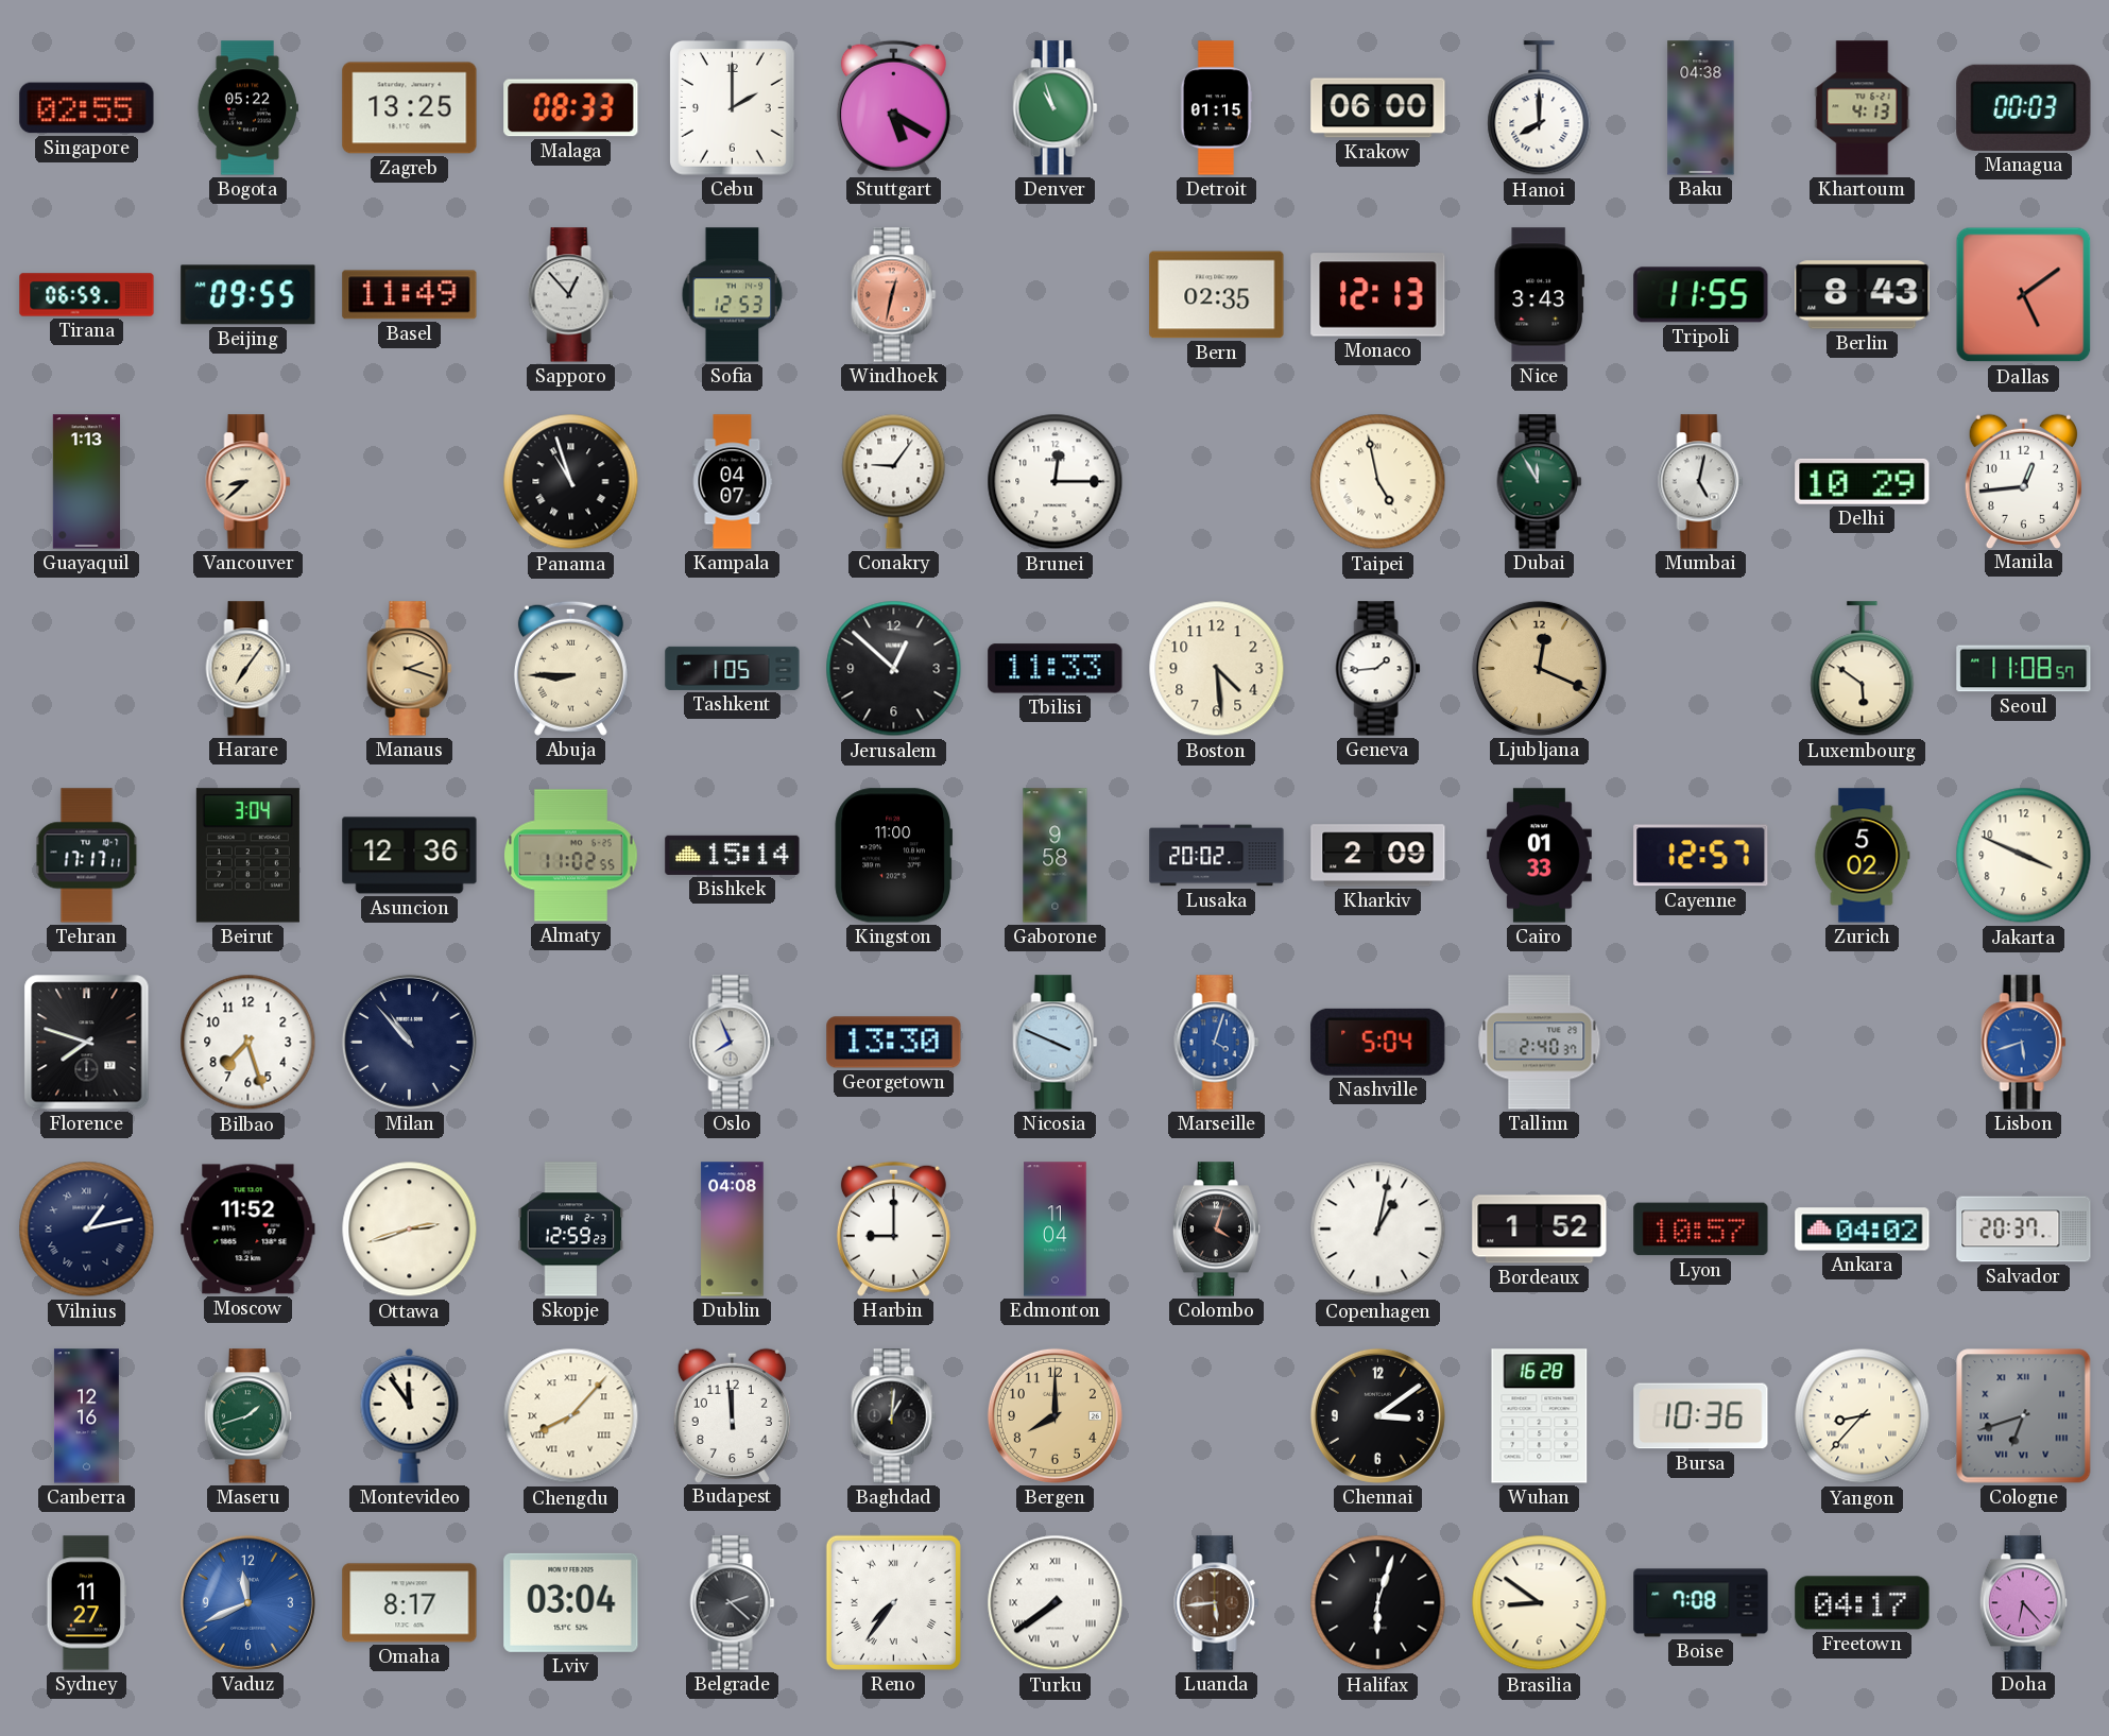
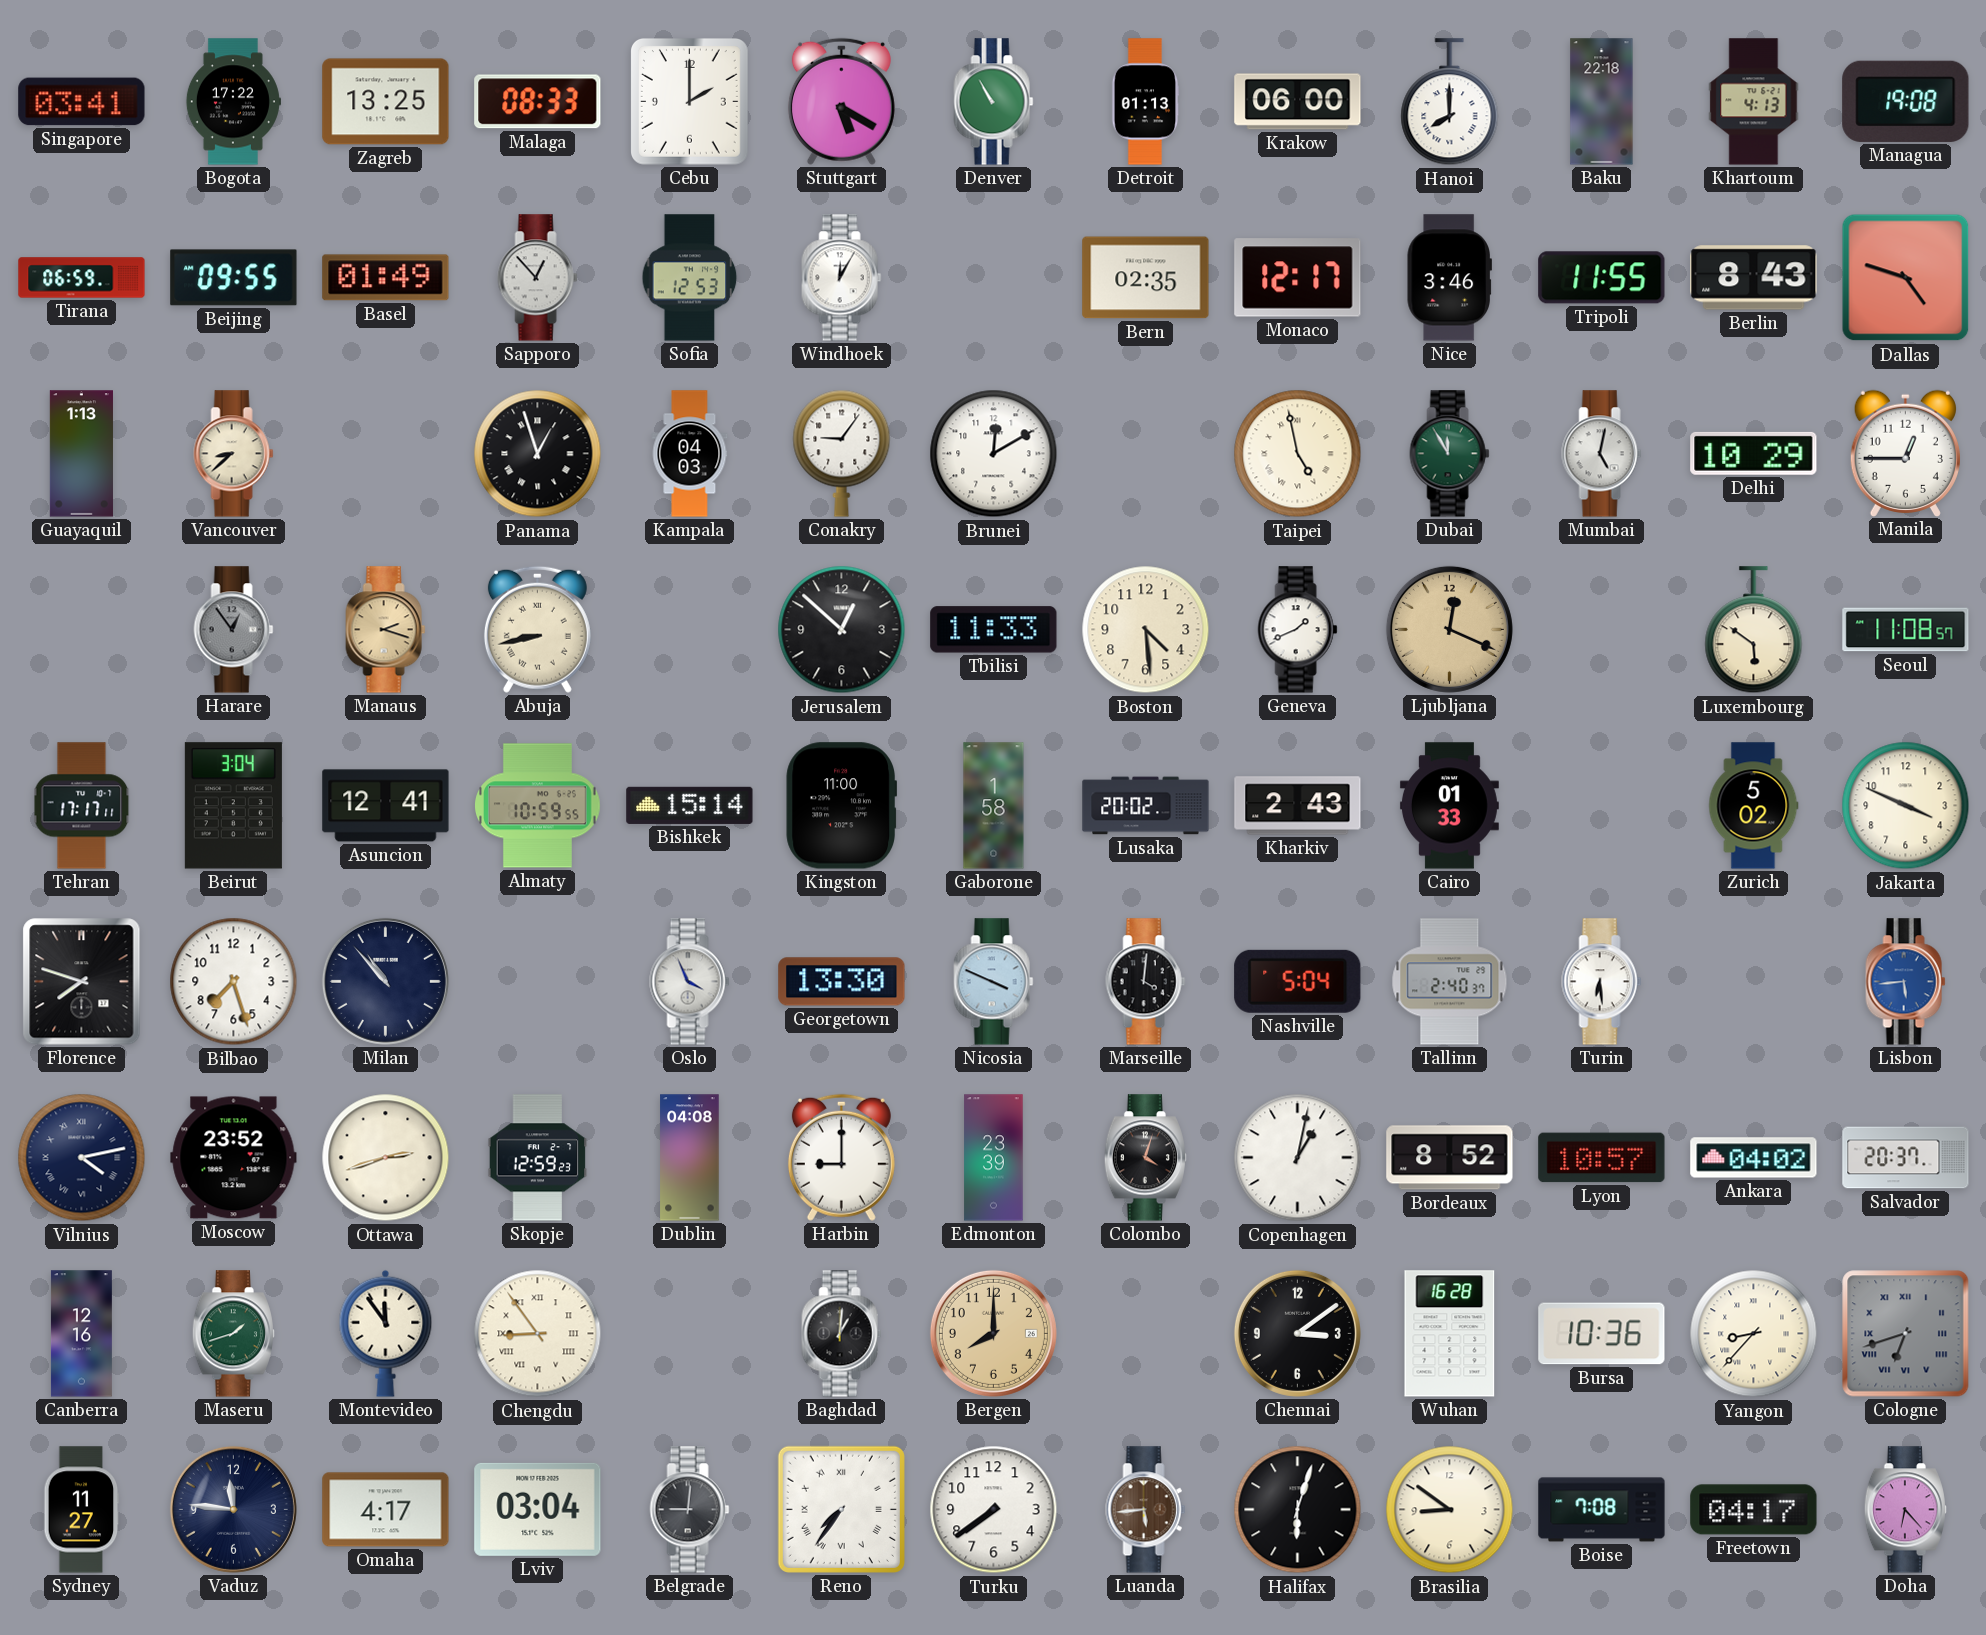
Singapore: 02:55 -> 03:41
Bogota: 05:22 -> 17:22
Denver: 10:57 -> 10:55
Detroit: 01:15 -> 01:13
Baku: 04:38 -> 22:18
Managua: 00:03 -> 19:08
Basel: 11:49 -> 01:49
Windhoek: 12:32 -> 12:05
Windhoek dial: salmon -> white
Monaco: 12:13 -> 12:17
Nice: 3:43 -> 3:46
Dallas: 5:09 -> 4:48
Panama: 10:57 -> 12:57
Kampala: 04:07 -> 04:03
Brunei: 12:15 -> 12:10
Manila: 12:44 -> 12:45
Harare: 7:06 -> 12:54
Harare dial: cream -> grey
Abuja: 8:45 -> 8:43
Tashkent: 1:05 -> none
Geneva: 1:44 -> 1:41
Asuncion: 12:36 -> 12:41
Almaty: 11:02 -> 10:59
Gaborone: 9:58 -> 1:58
Kharkiv: 2:09 -> 2:43
Cayenne: 12:57 -> none
Oslo: 7:56 -> 3:56
Marseille: 4:03 -> 4:01
Marseille dial: blue -> black
Turin: none -> 6:29
Lisbon: 5:42 -> 5:44
Vilnius: 1:13 -> 4:13
Moscow: 11:52 -> 23:52
Edmonton: 11:04 -> 23:39
Bordeaux: 1:52 -> 8:52
Chengdu: 8:07 -> 8:54
Budapest: 11:59 -> none
Vaduz: 11:41 -> 11:46
Vaduz dial: blue -> navy
Omaha: 8:17 -> 4:17
Belgrade: 2:22 -> 9:01
Turku numerals: Roman -> Arabic
